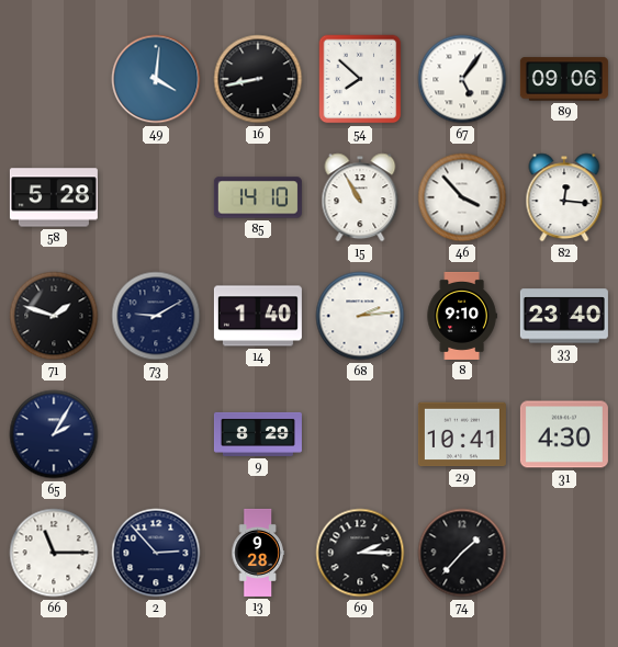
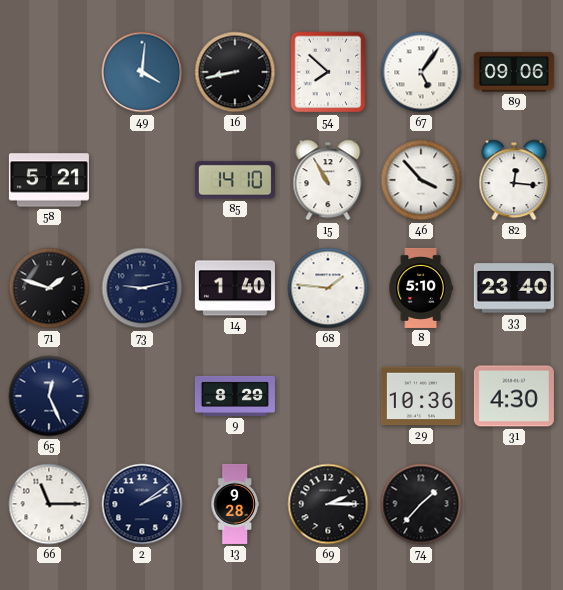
58: 5:28 -> 5:21
73: 9:10 -> 9:13
68: 2:14 -> 1:46
8: 9:10 -> 5:10
65: 2:05 -> 12:26
29: 10:41 -> 10:36
2: 2:53 -> 2:09
